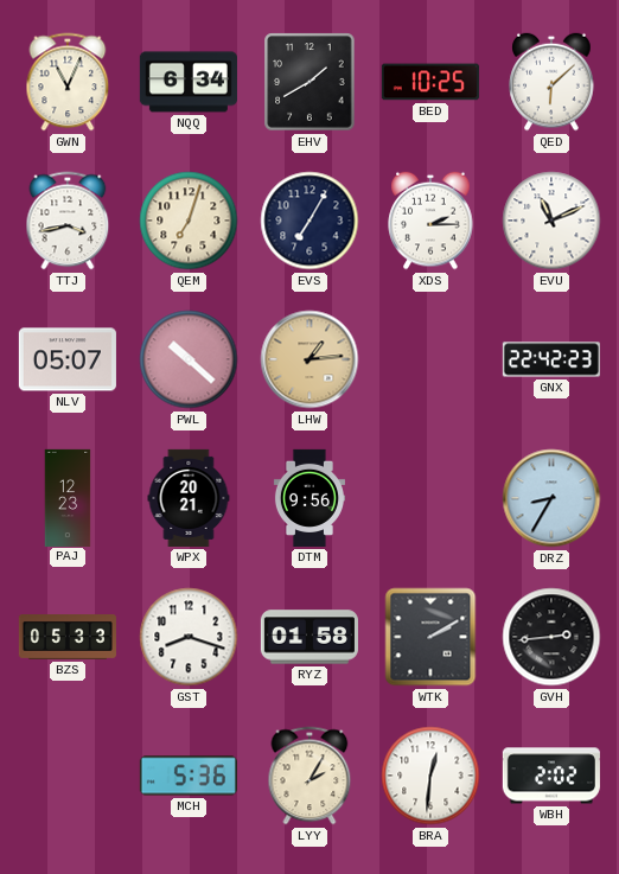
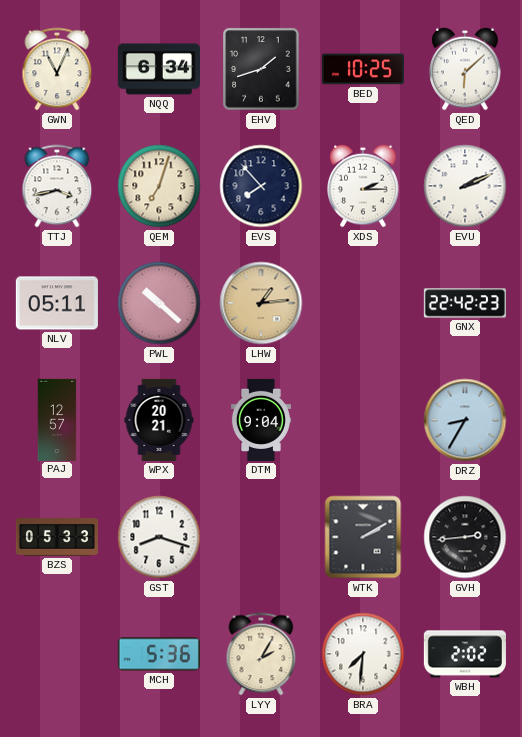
EHV: 1:40 -> 1:42
EVS: 7:05 -> 7:53
EVU: 11:11 -> 2:11
NLV: 05:07 -> 05:11
PAJ: 12:23 -> 12:57
DTM: 9:56 -> 9:04
RYZ: 01:58 -> none
BRA: 12:31 -> 7:31
